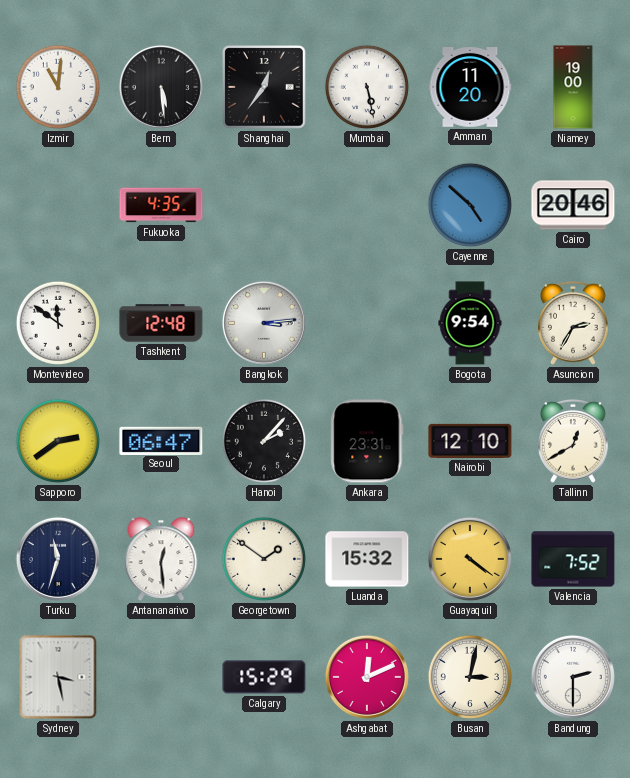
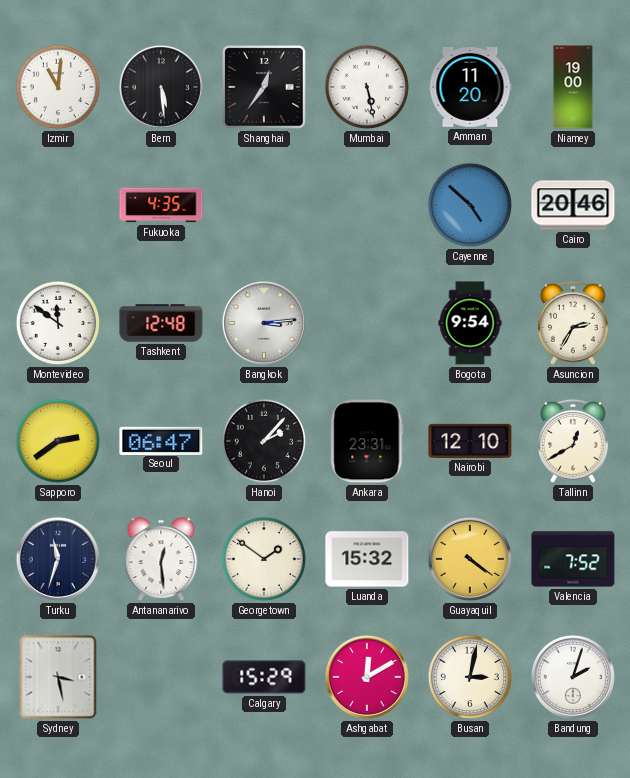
Ashgabat: 12:11 -> 12:10
Bandung: 2:30 -> 2:03
